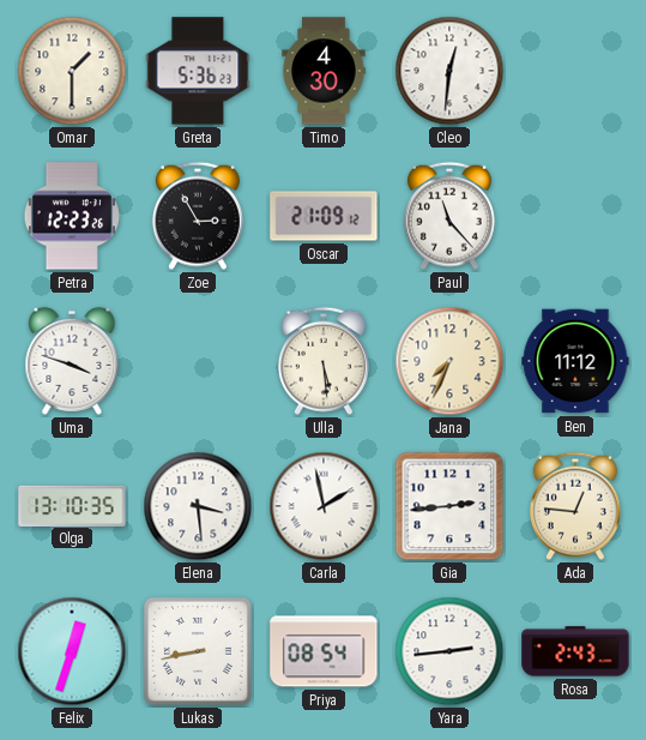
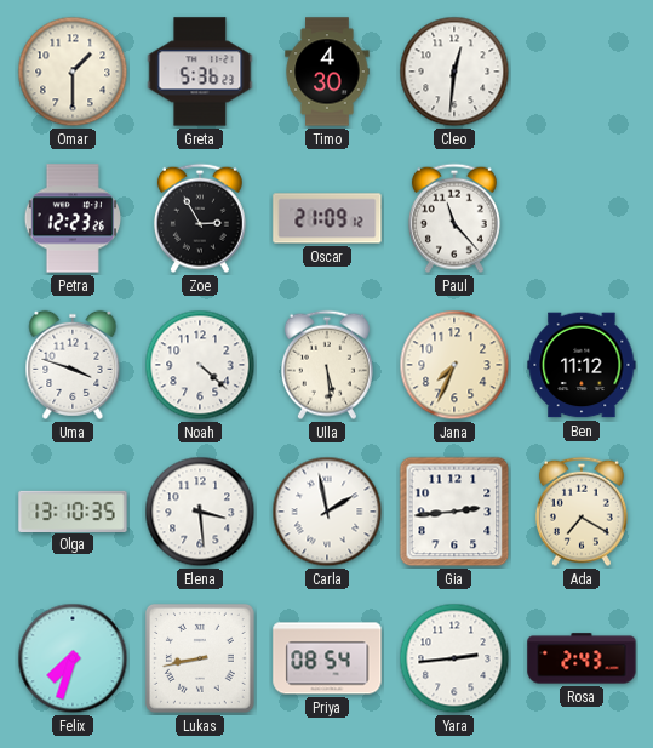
Noah: none -> 4:22
Ada: 12:46 -> 7:20
Felix: 12:33 -> 7:33
